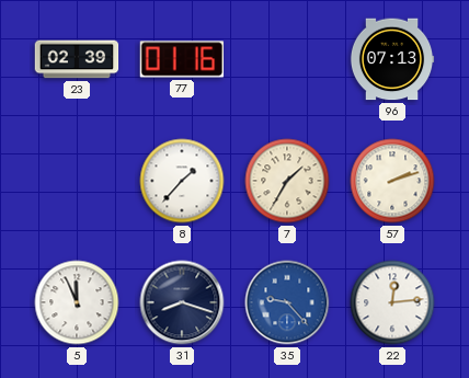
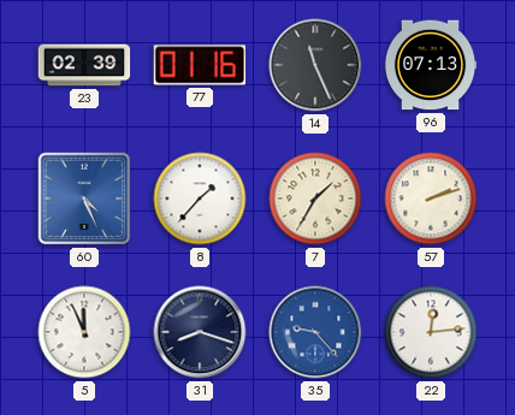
14: none -> 11:26
60: none -> 4:26
